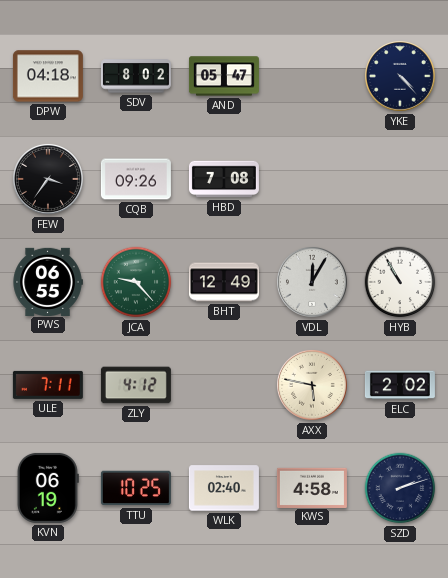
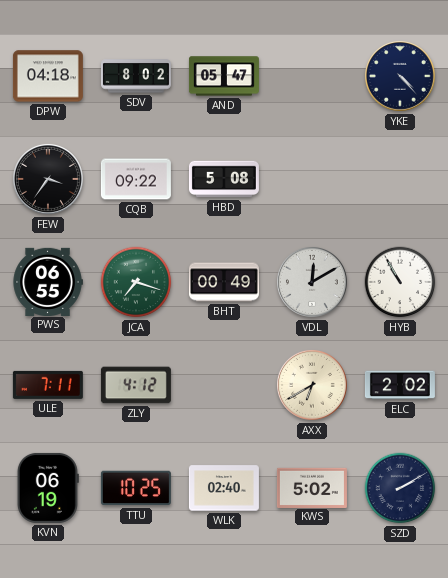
CQB: 09:26 -> 09:22
HBD: 7:08 -> 5:08
JCA: 9:23 -> 7:18
BHT: 12:49 -> 00:49
VDL: 12:05 -> 12:10
AXX: 5:47 -> 6:40
KWS: 4:58 -> 5:02
SZD: 2:12 -> 2:10
